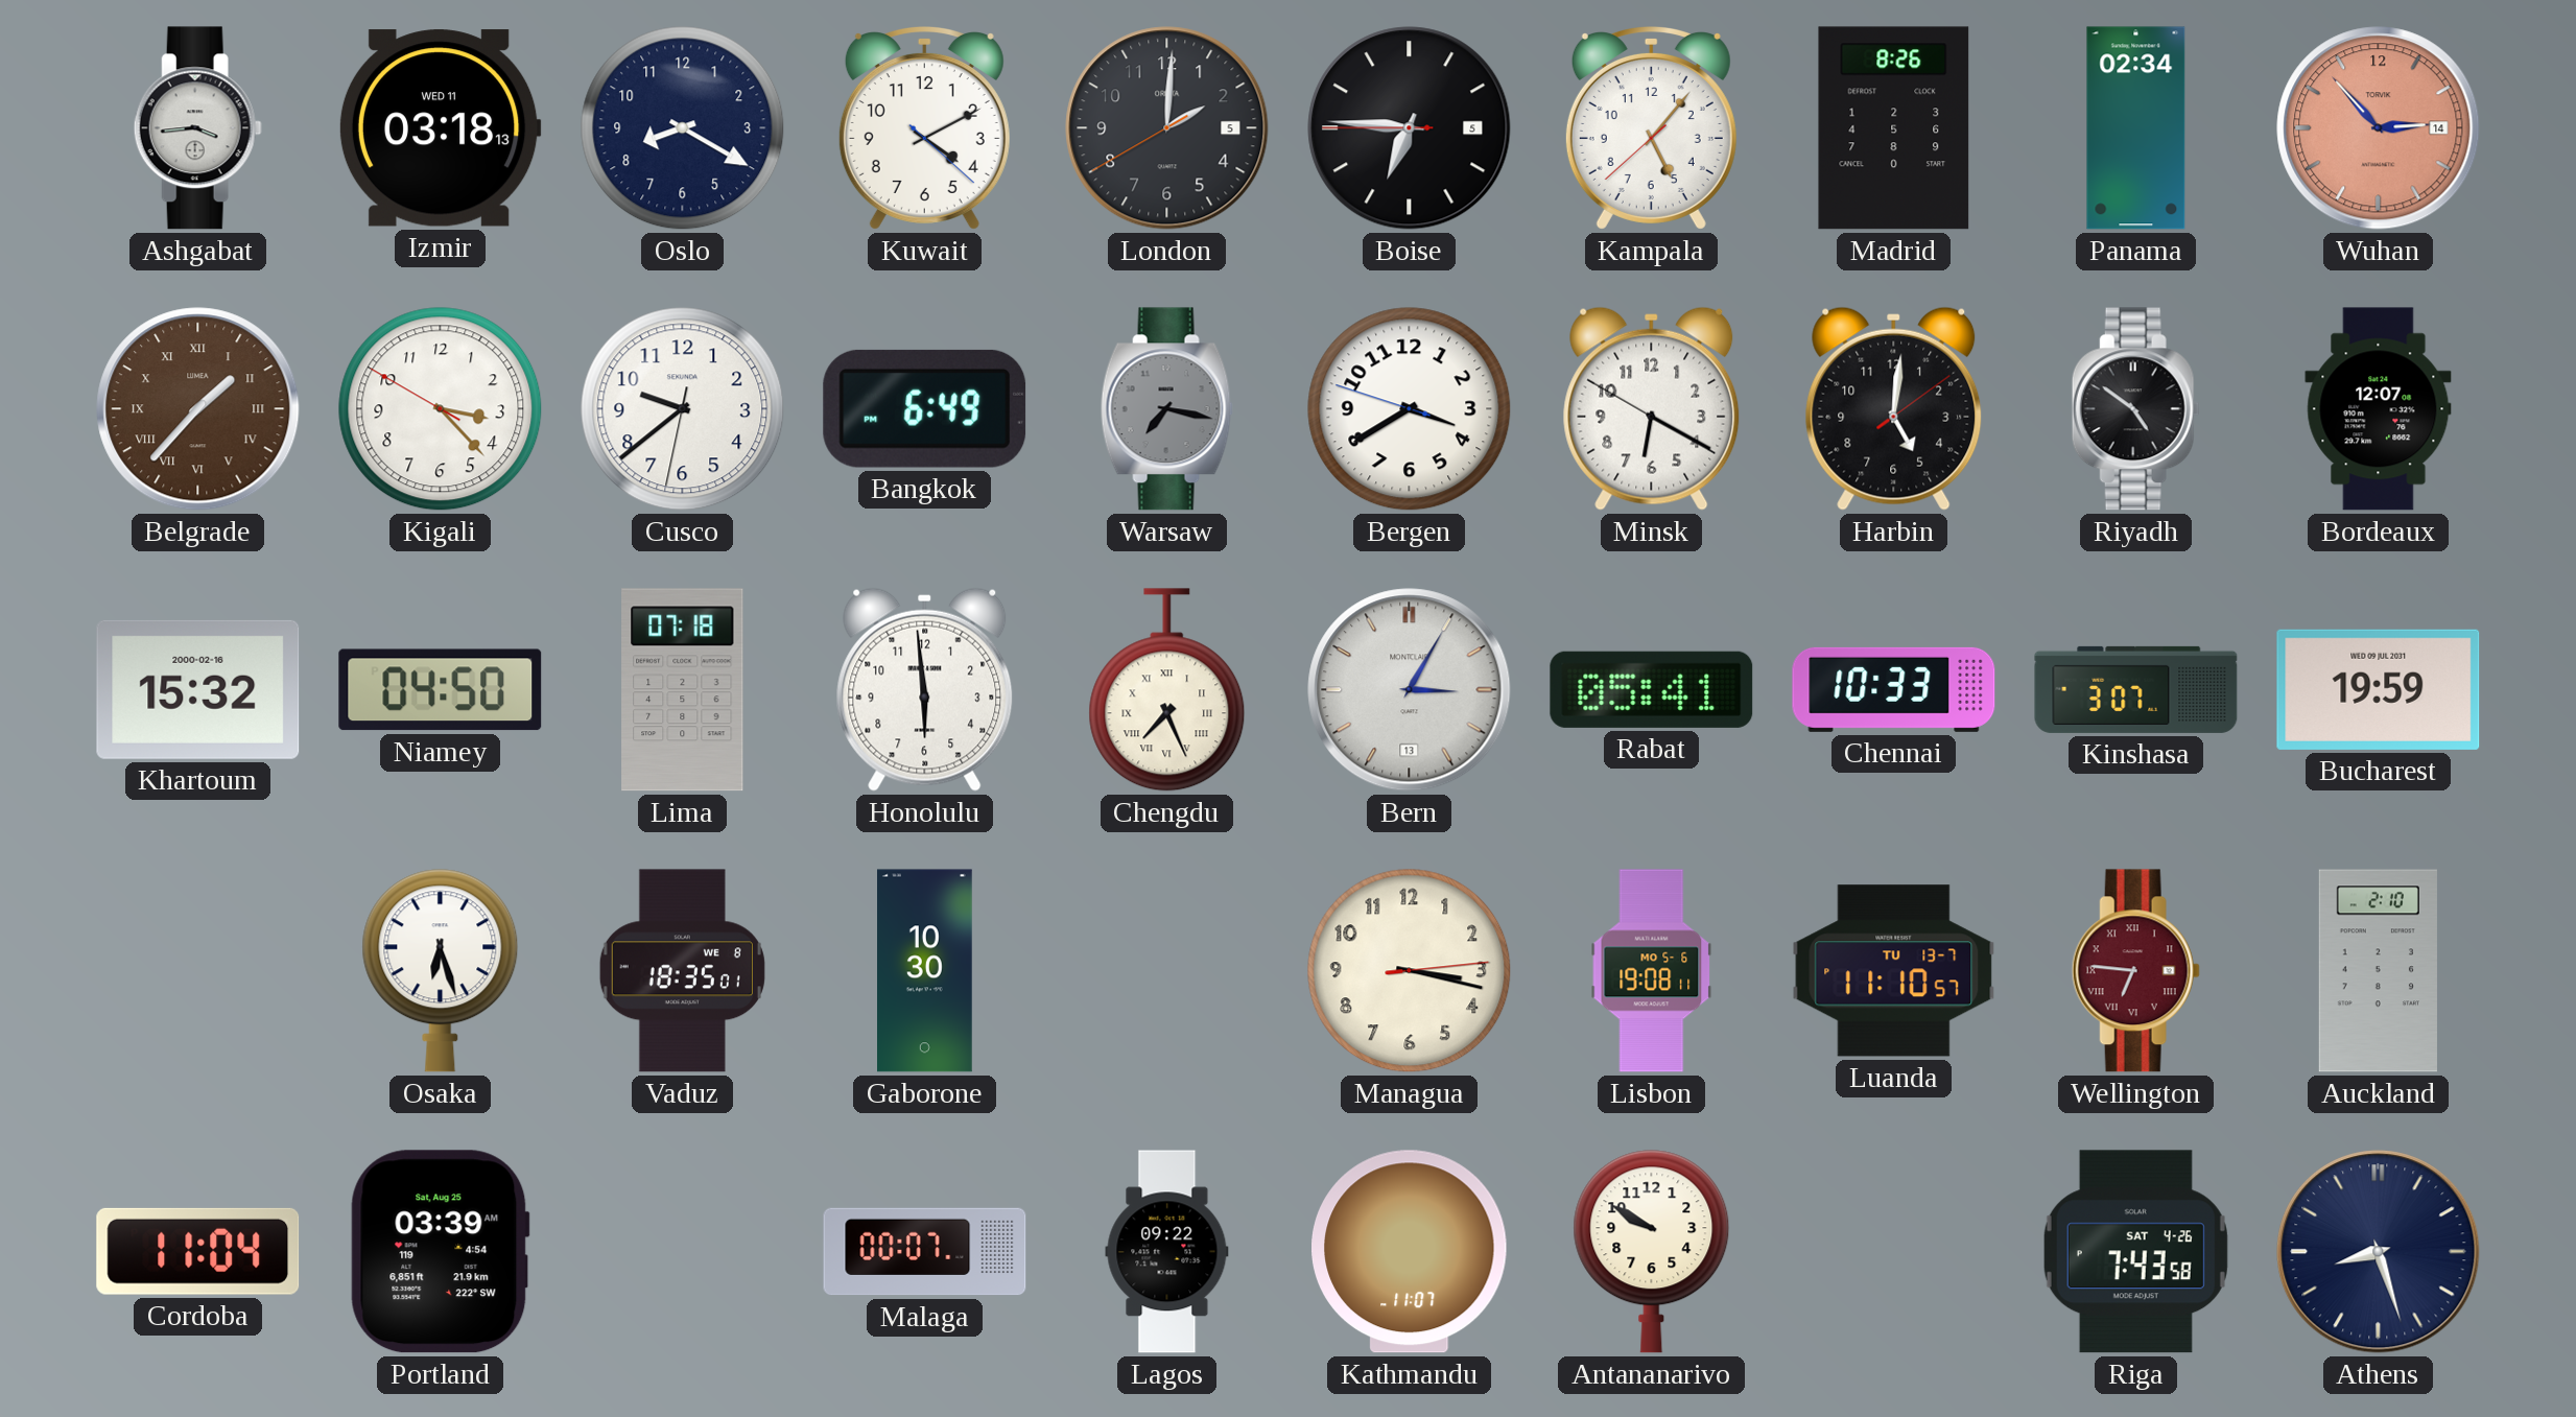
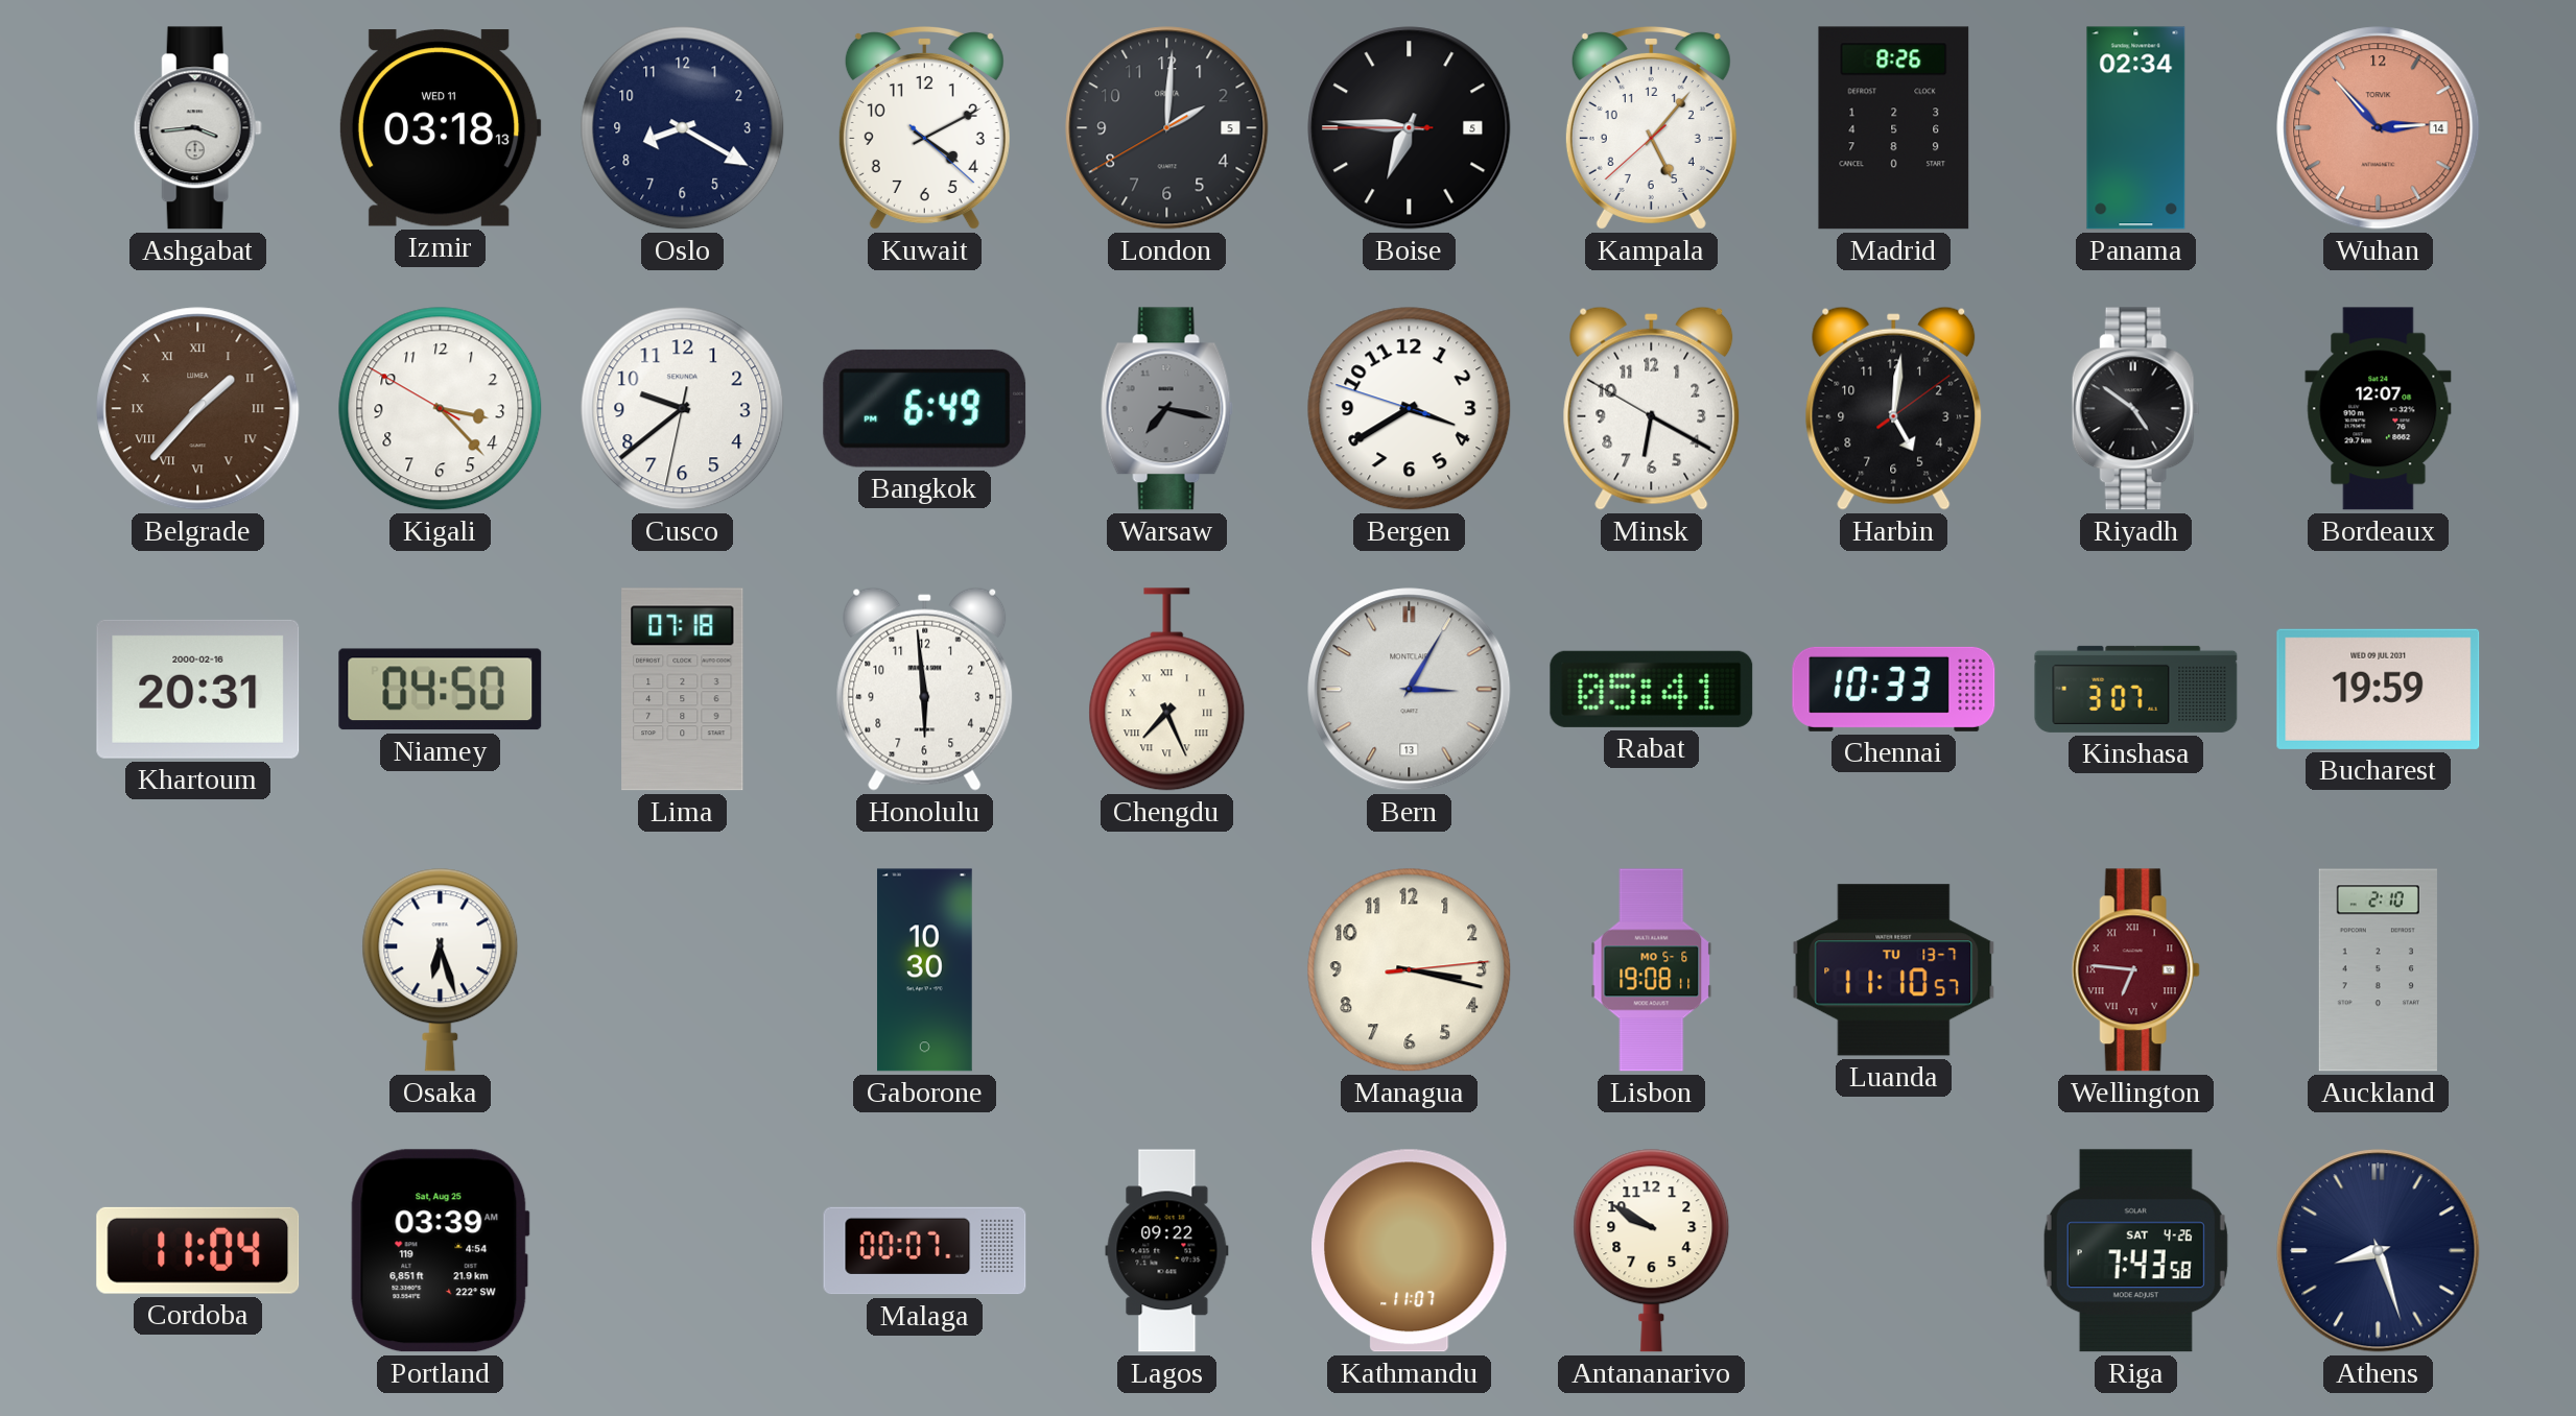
Khartoum: 15:32 -> 20:31
Vaduz: 18:35 -> none
